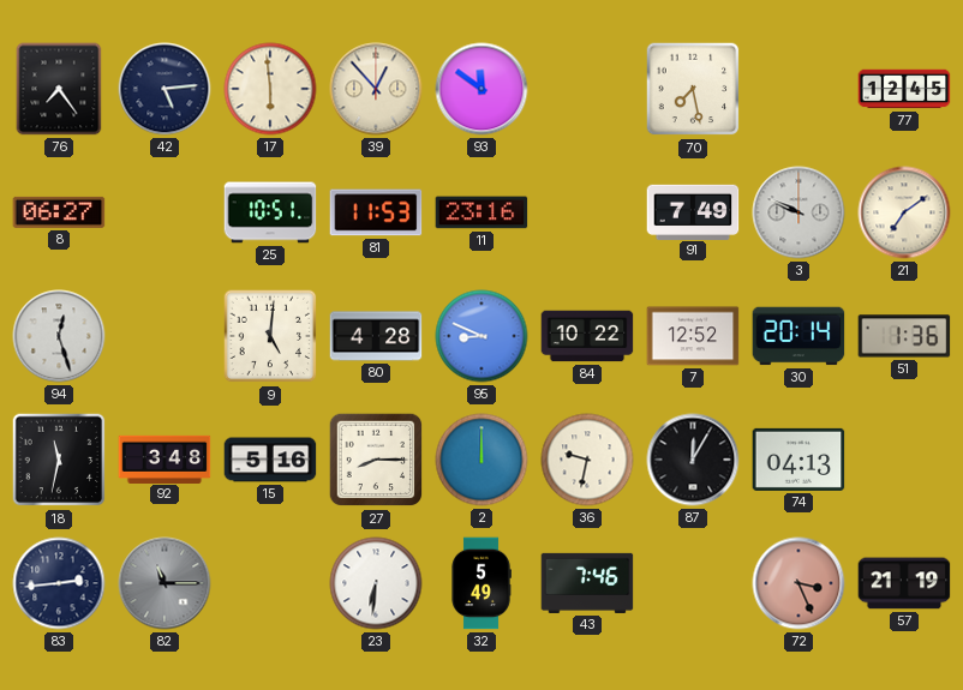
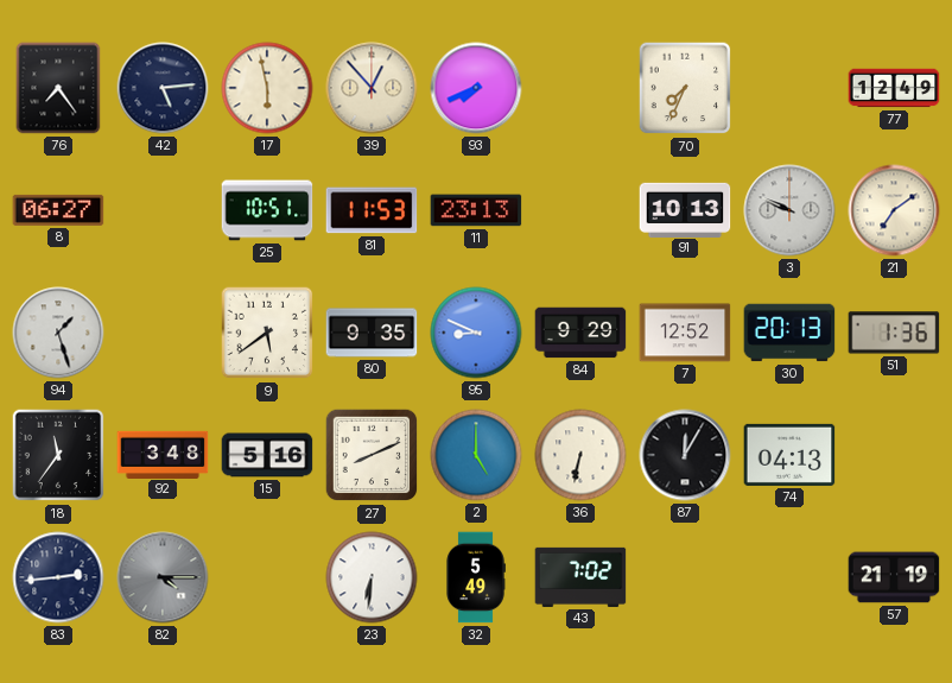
17: 5:59 -> 5:58
93: 11:51 -> 7:41
70: 7:28 -> 7:34
77: 12:45 -> 12:49
11: 23:16 -> 23:13
91: 7:49 -> 10:13
94: 12:27 -> 1:27
9: 5:01 -> 5:39
80: 4:28 -> 9:35
84: 10:22 -> 9:29
30: 20:14 -> 20:13
18: 11:32 -> 11:36
27: 8:15 -> 8:11
2: 12:00 -> 5:00
36: 9:32 -> 6:32
82: 11:15 -> 4:15
43: 7:46 -> 7:02
72: 3:26 -> none
